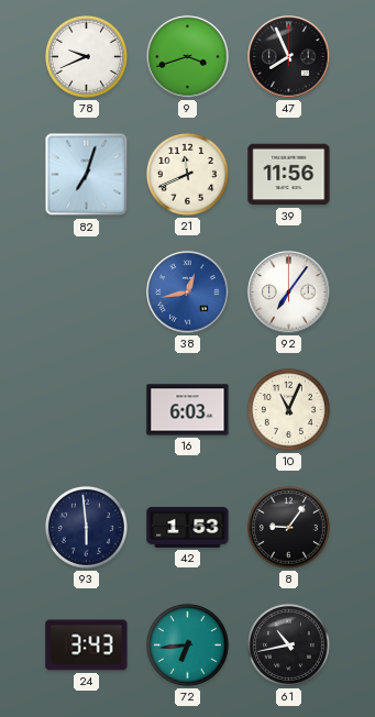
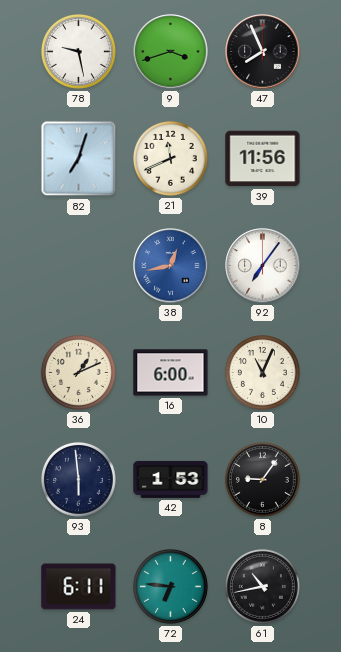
78: 9:41 -> 9:28
36: none -> 1:11
16: 6:03 -> 6:00
24: 3:43 -> 6:11
72: 6:44 -> 6:46
